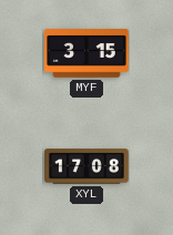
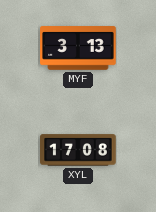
MYF: 3:15 -> 3:13
